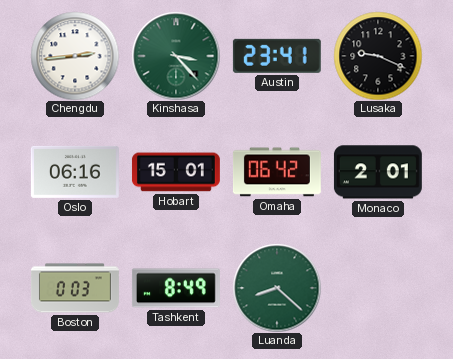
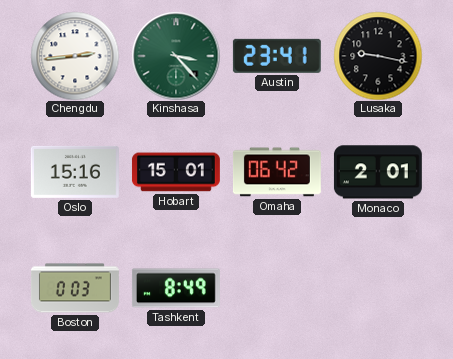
Lusaka: 9:19 -> 9:17
Oslo: 06:16 -> 15:16
Luanda: 8:22 -> none
